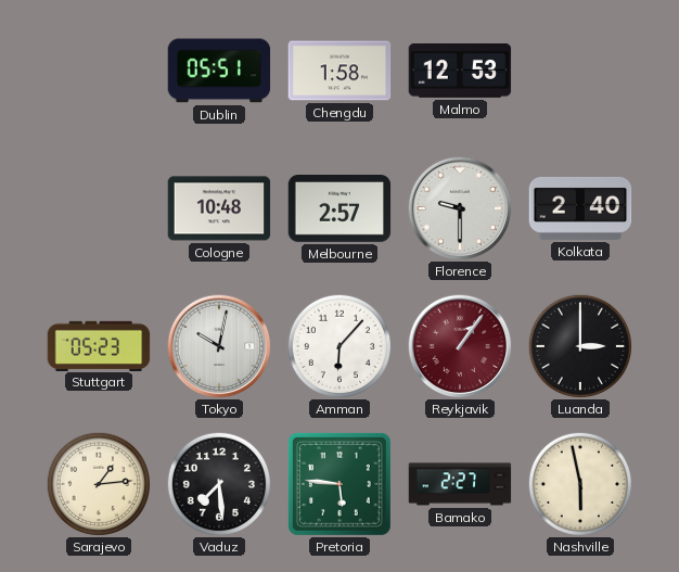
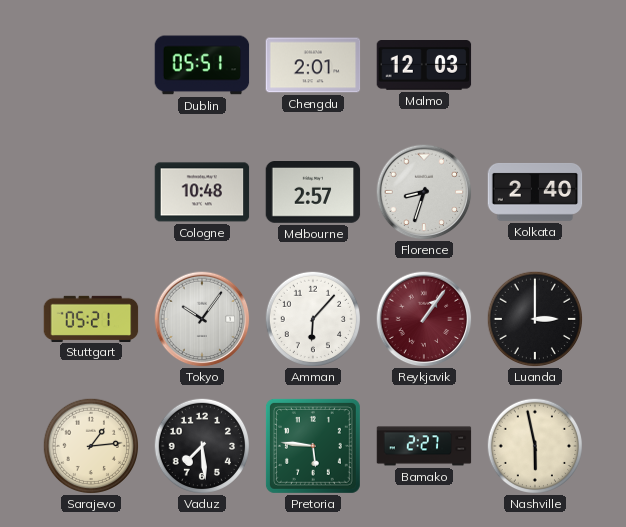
Chengdu: 1:58 -> 2:01
Malmo: 12:53 -> 12:03
Florence: 9:30 -> 8:33
Stuttgart: 05:23 -> 05:21
Tokyo: 10:02 -> 10:06
